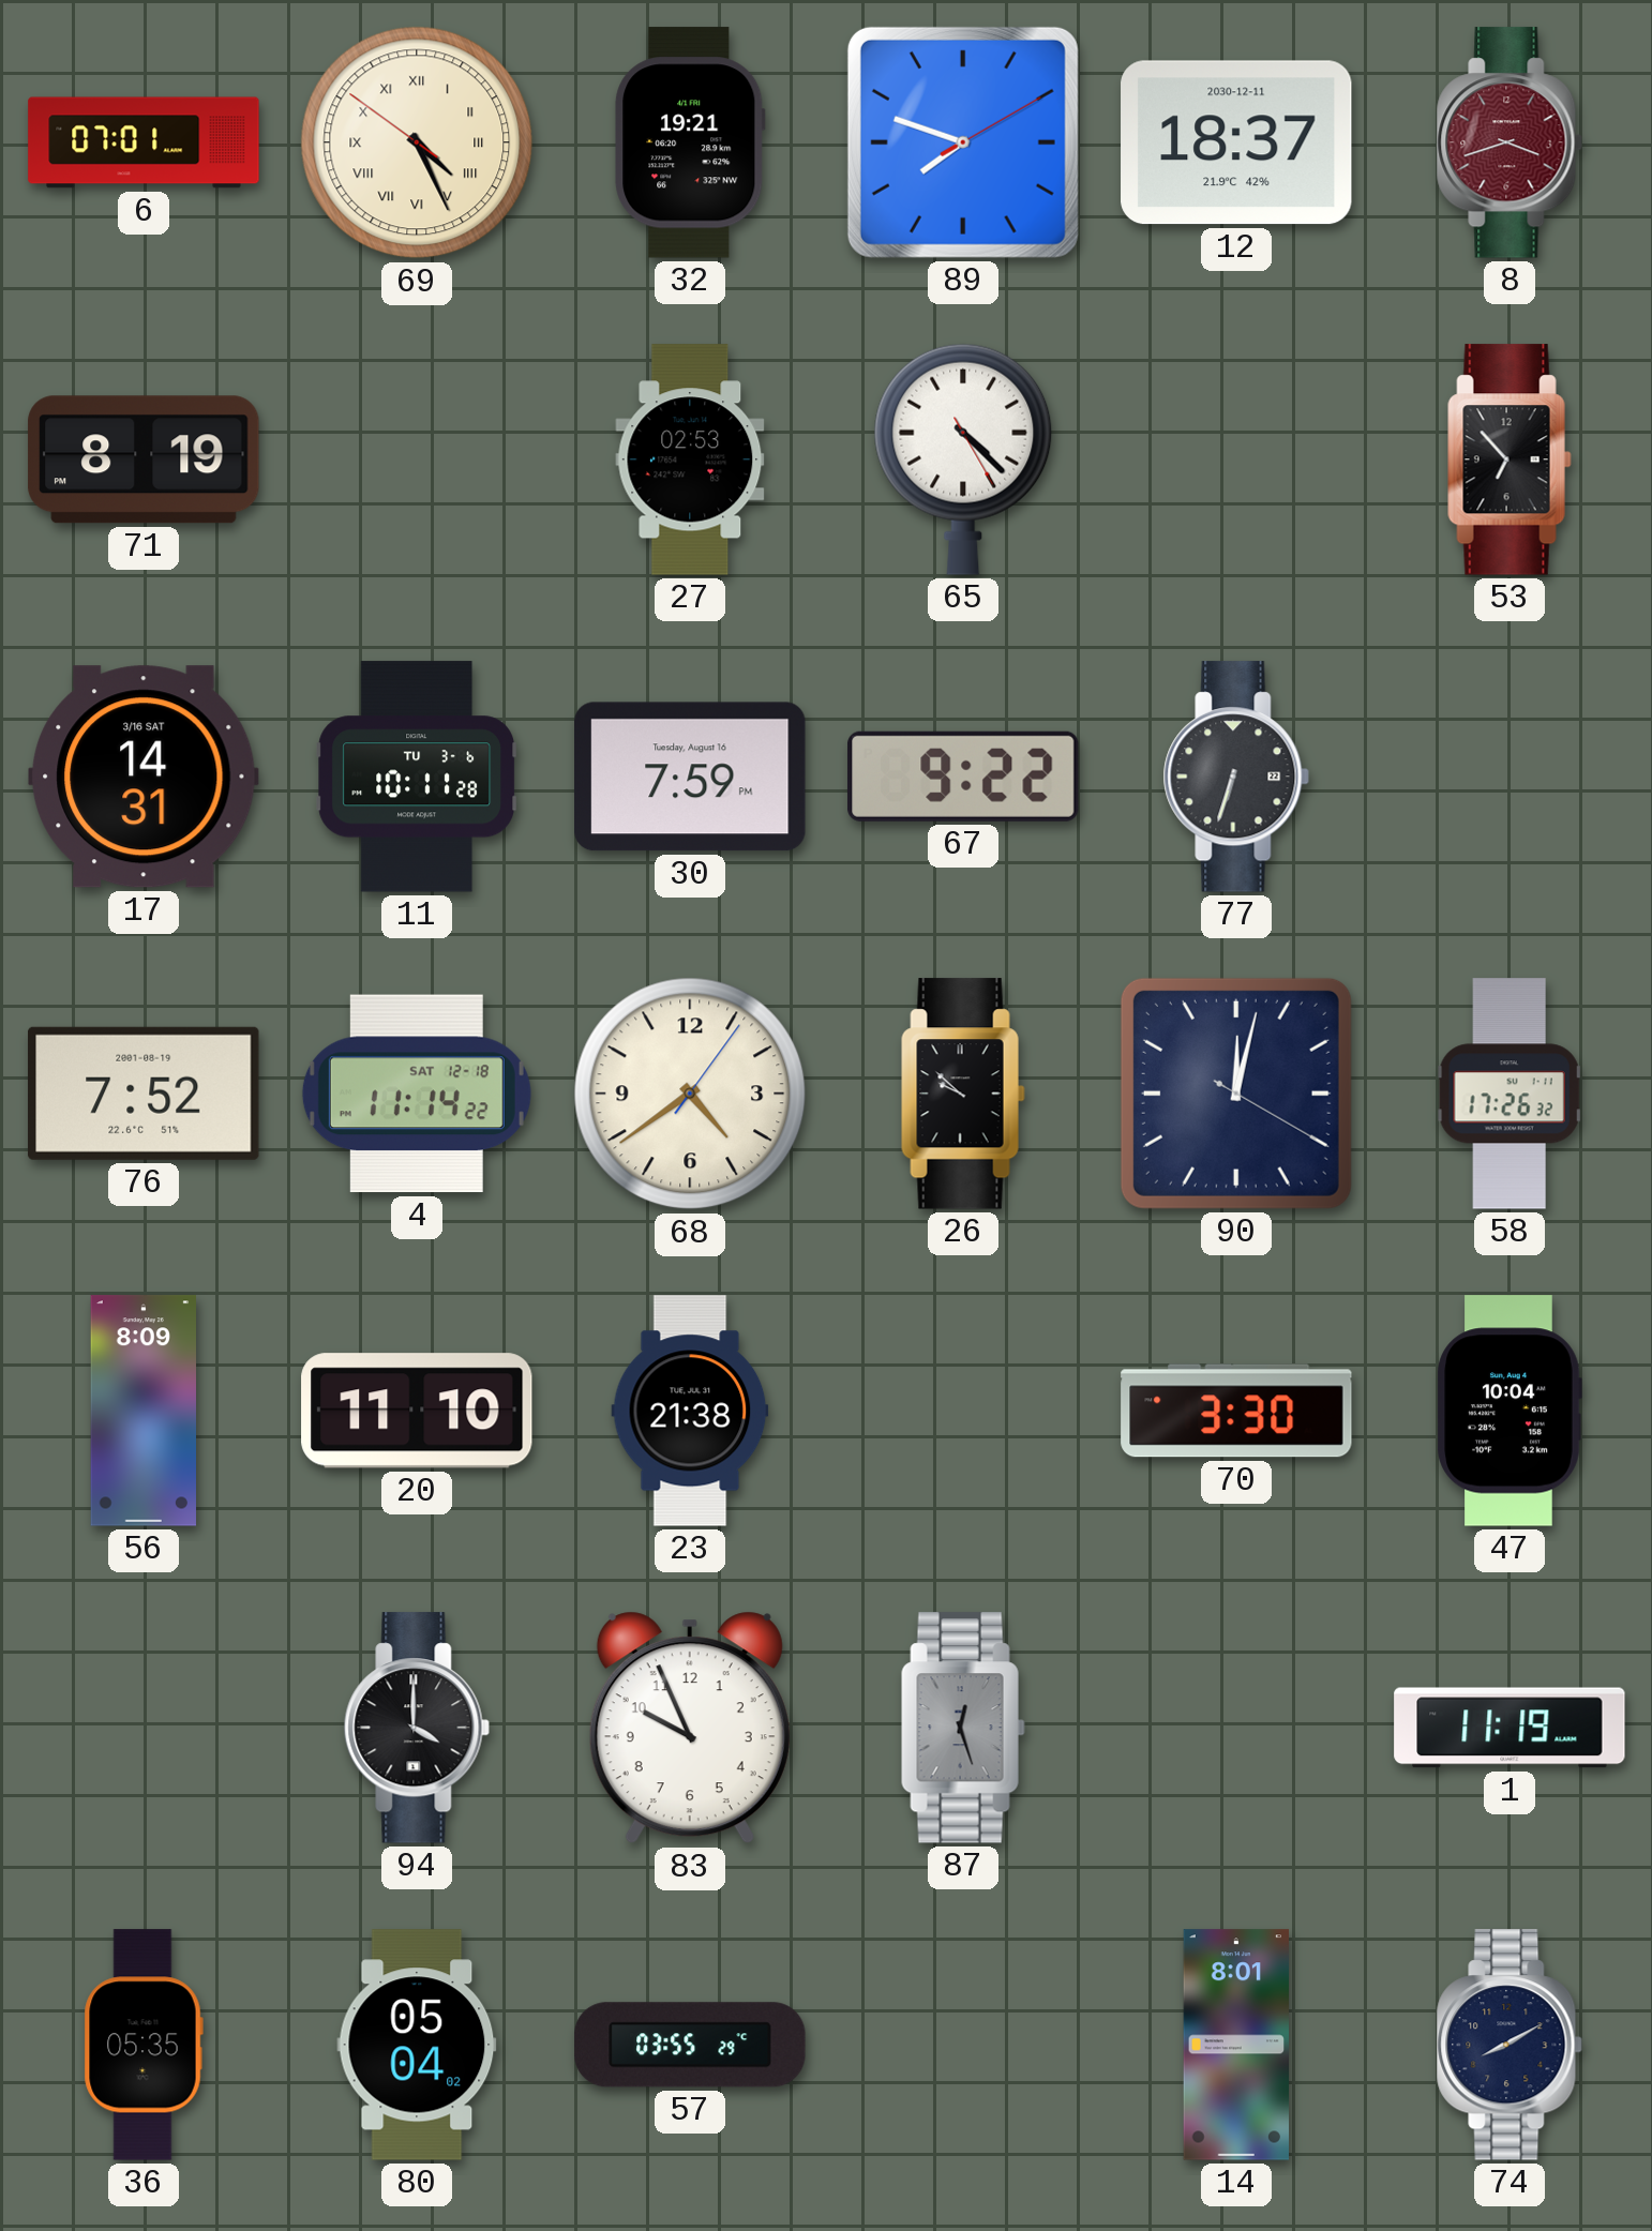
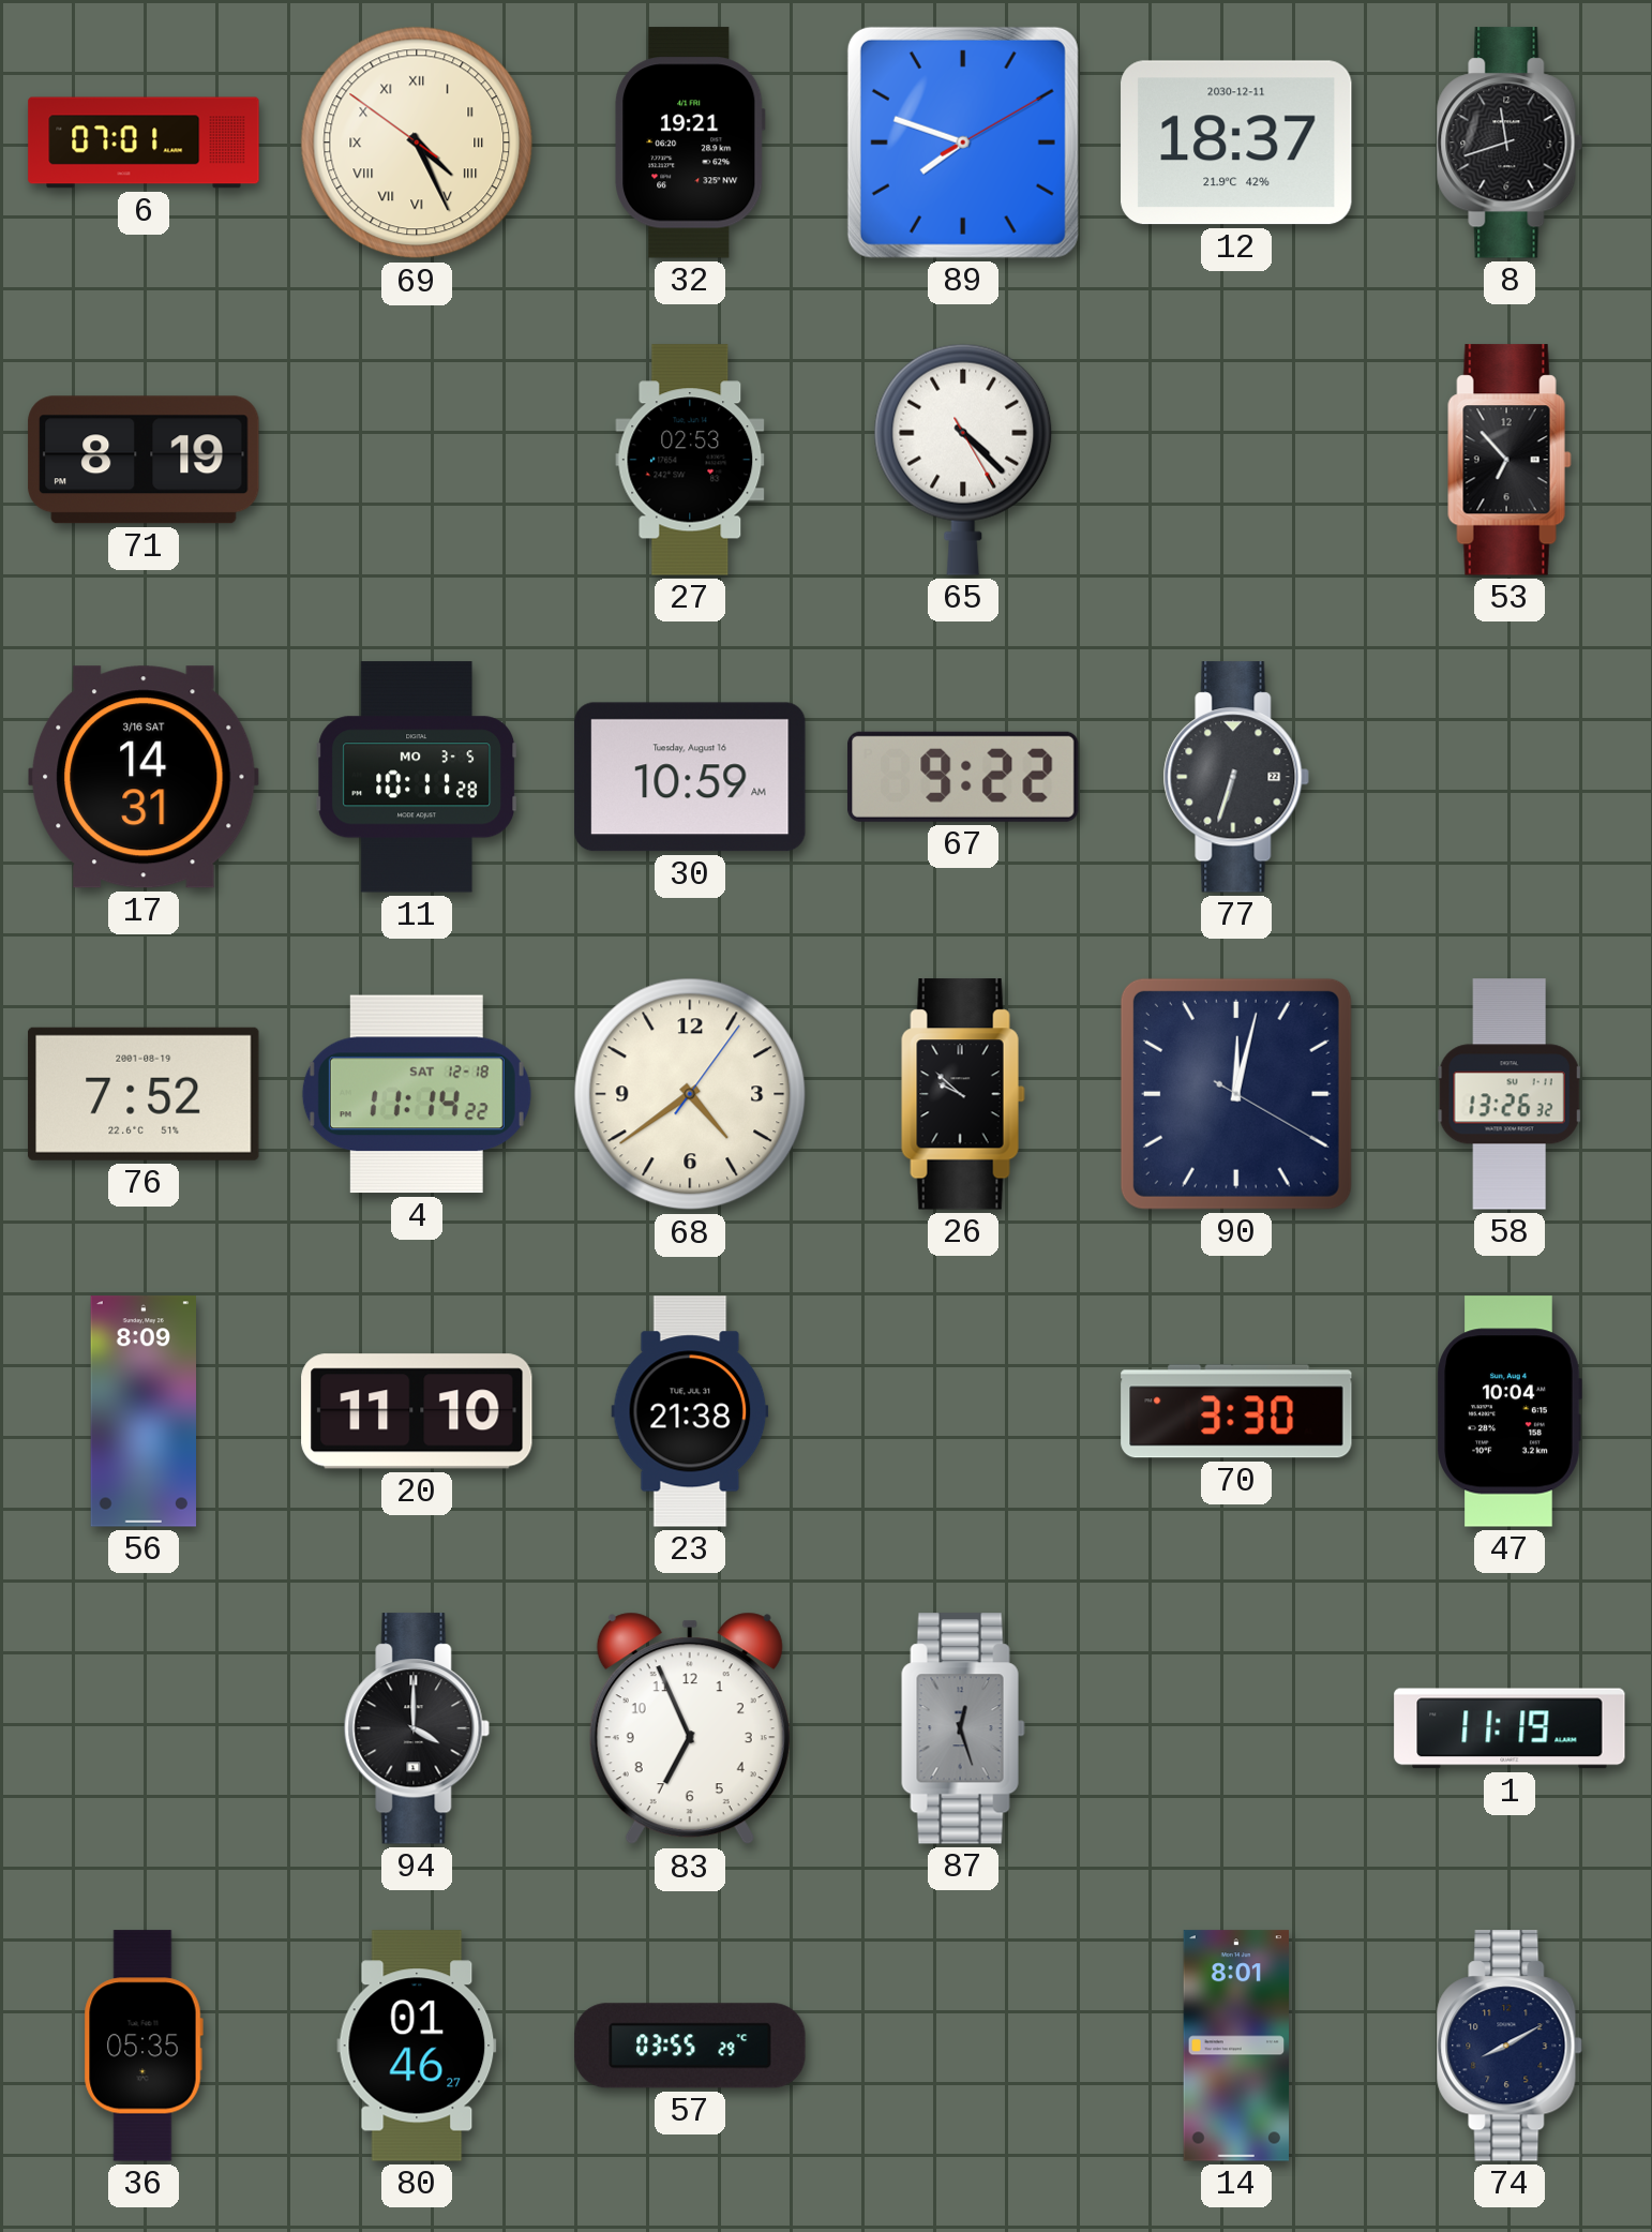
8: 3:42 -> 11:42
8 dial: burgundy -> black
11 date: TU 3-6 -> MO 3-5
30: 7:59 -> 10:59
58: 17:26 -> 13:26
83: 9:56 -> 6:56
80: 05:04 -> 01:46
